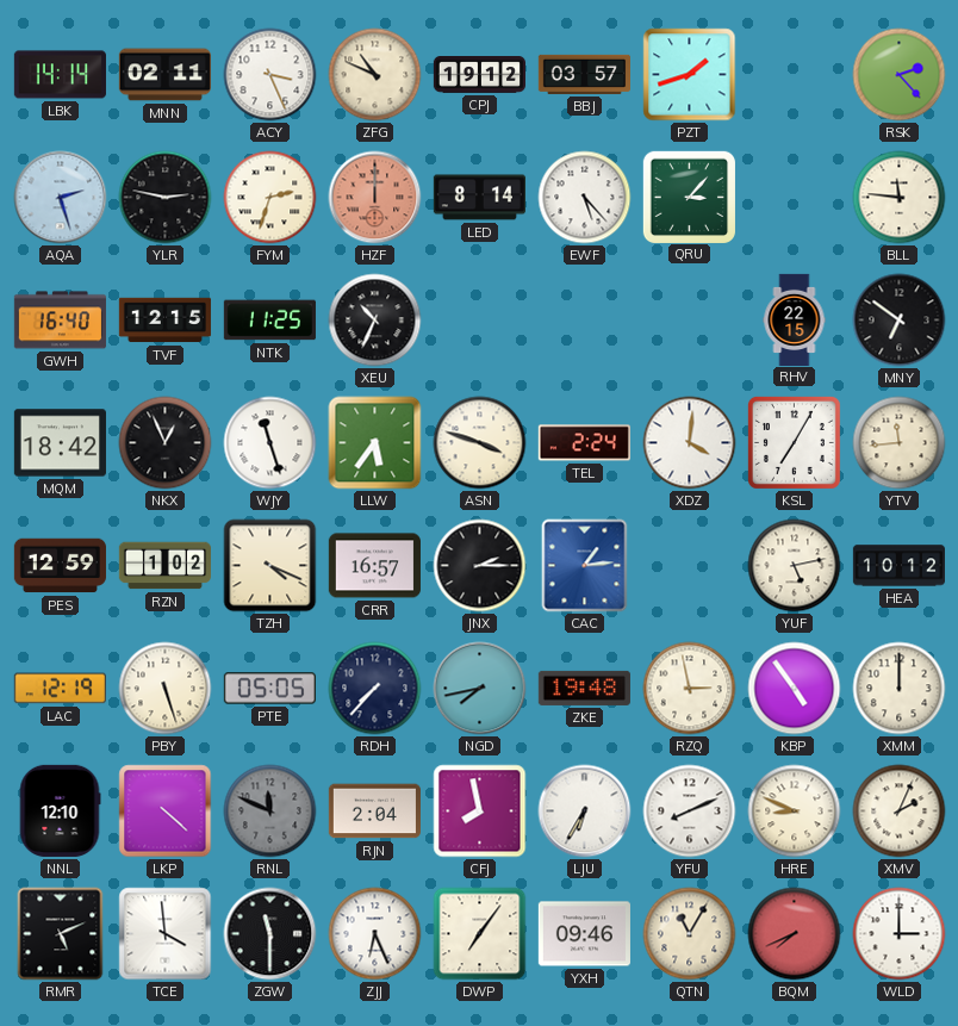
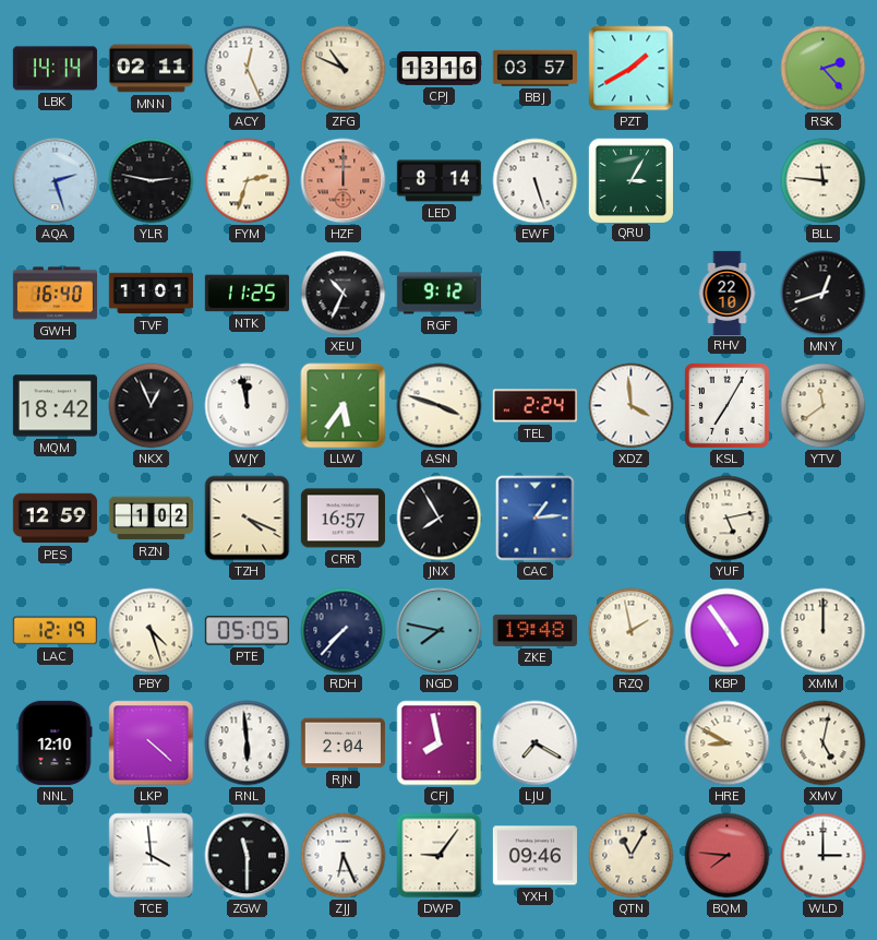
ACY: 3:26 -> 12:26
CPJ: 19:12 -> 13:16
PZT: 1:42 -> 1:40
EWF: 5:23 -> 5:27
QRU: 3:07 -> 3:05
TVF: 12:15 -> 11:01
RGF: none -> 9:12
RHV: 22:15 -> 22:10
MNY: 6:51 -> 12:42
WJY: 11:27 -> 11:58
XDZ: 4:01 -> 3:59
YTV: 11:44 -> 11:39
JNX: 2:15 -> 7:55
HEA: 10:12 -> none
PBY: 5:27 -> 4:27
NGD: 7:43 -> 7:47
RZQ: 2:58 -> 1:58
RNL: 11:49 -> 5:59
RNL dial: grey -> white
LJU: 6:35 -> 7:20
YFU: 8:11 -> none
HRE: 8:49 -> 8:50
XMV: 2:04 -> 5:02
RMR: 5:11 -> none
DWP: 7:06 -> 9:06
BQM: 7:41 -> 7:46
